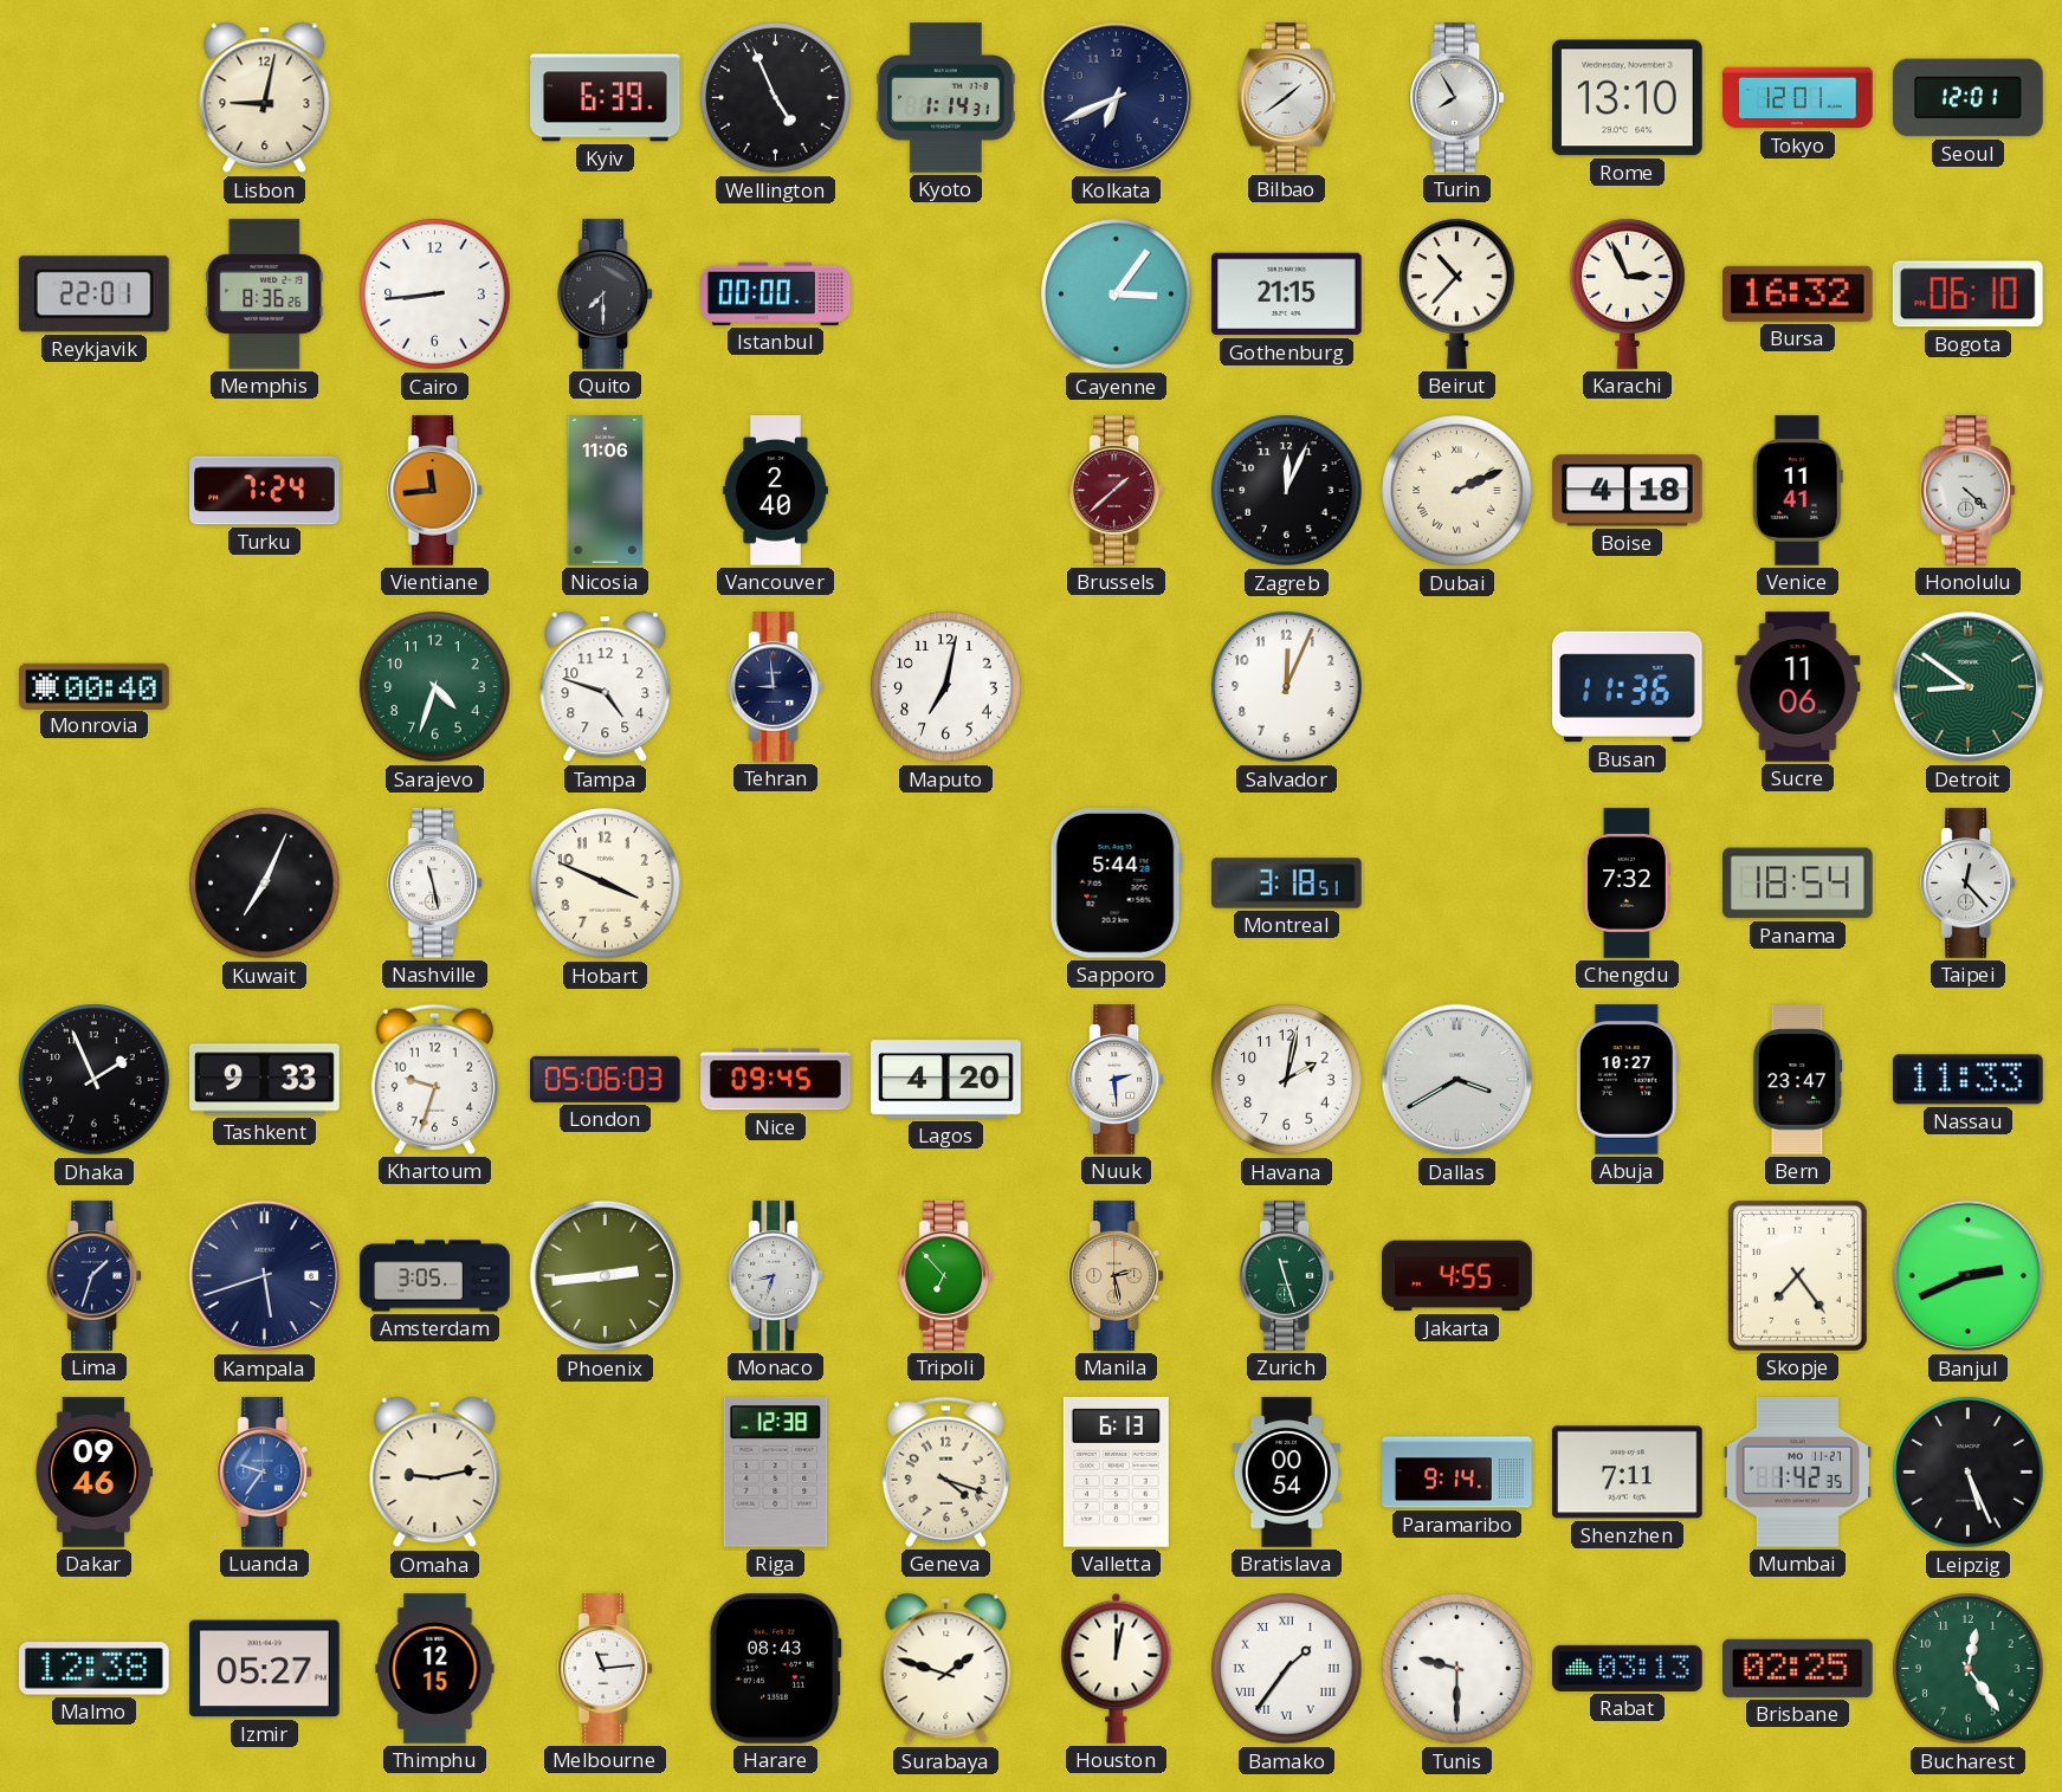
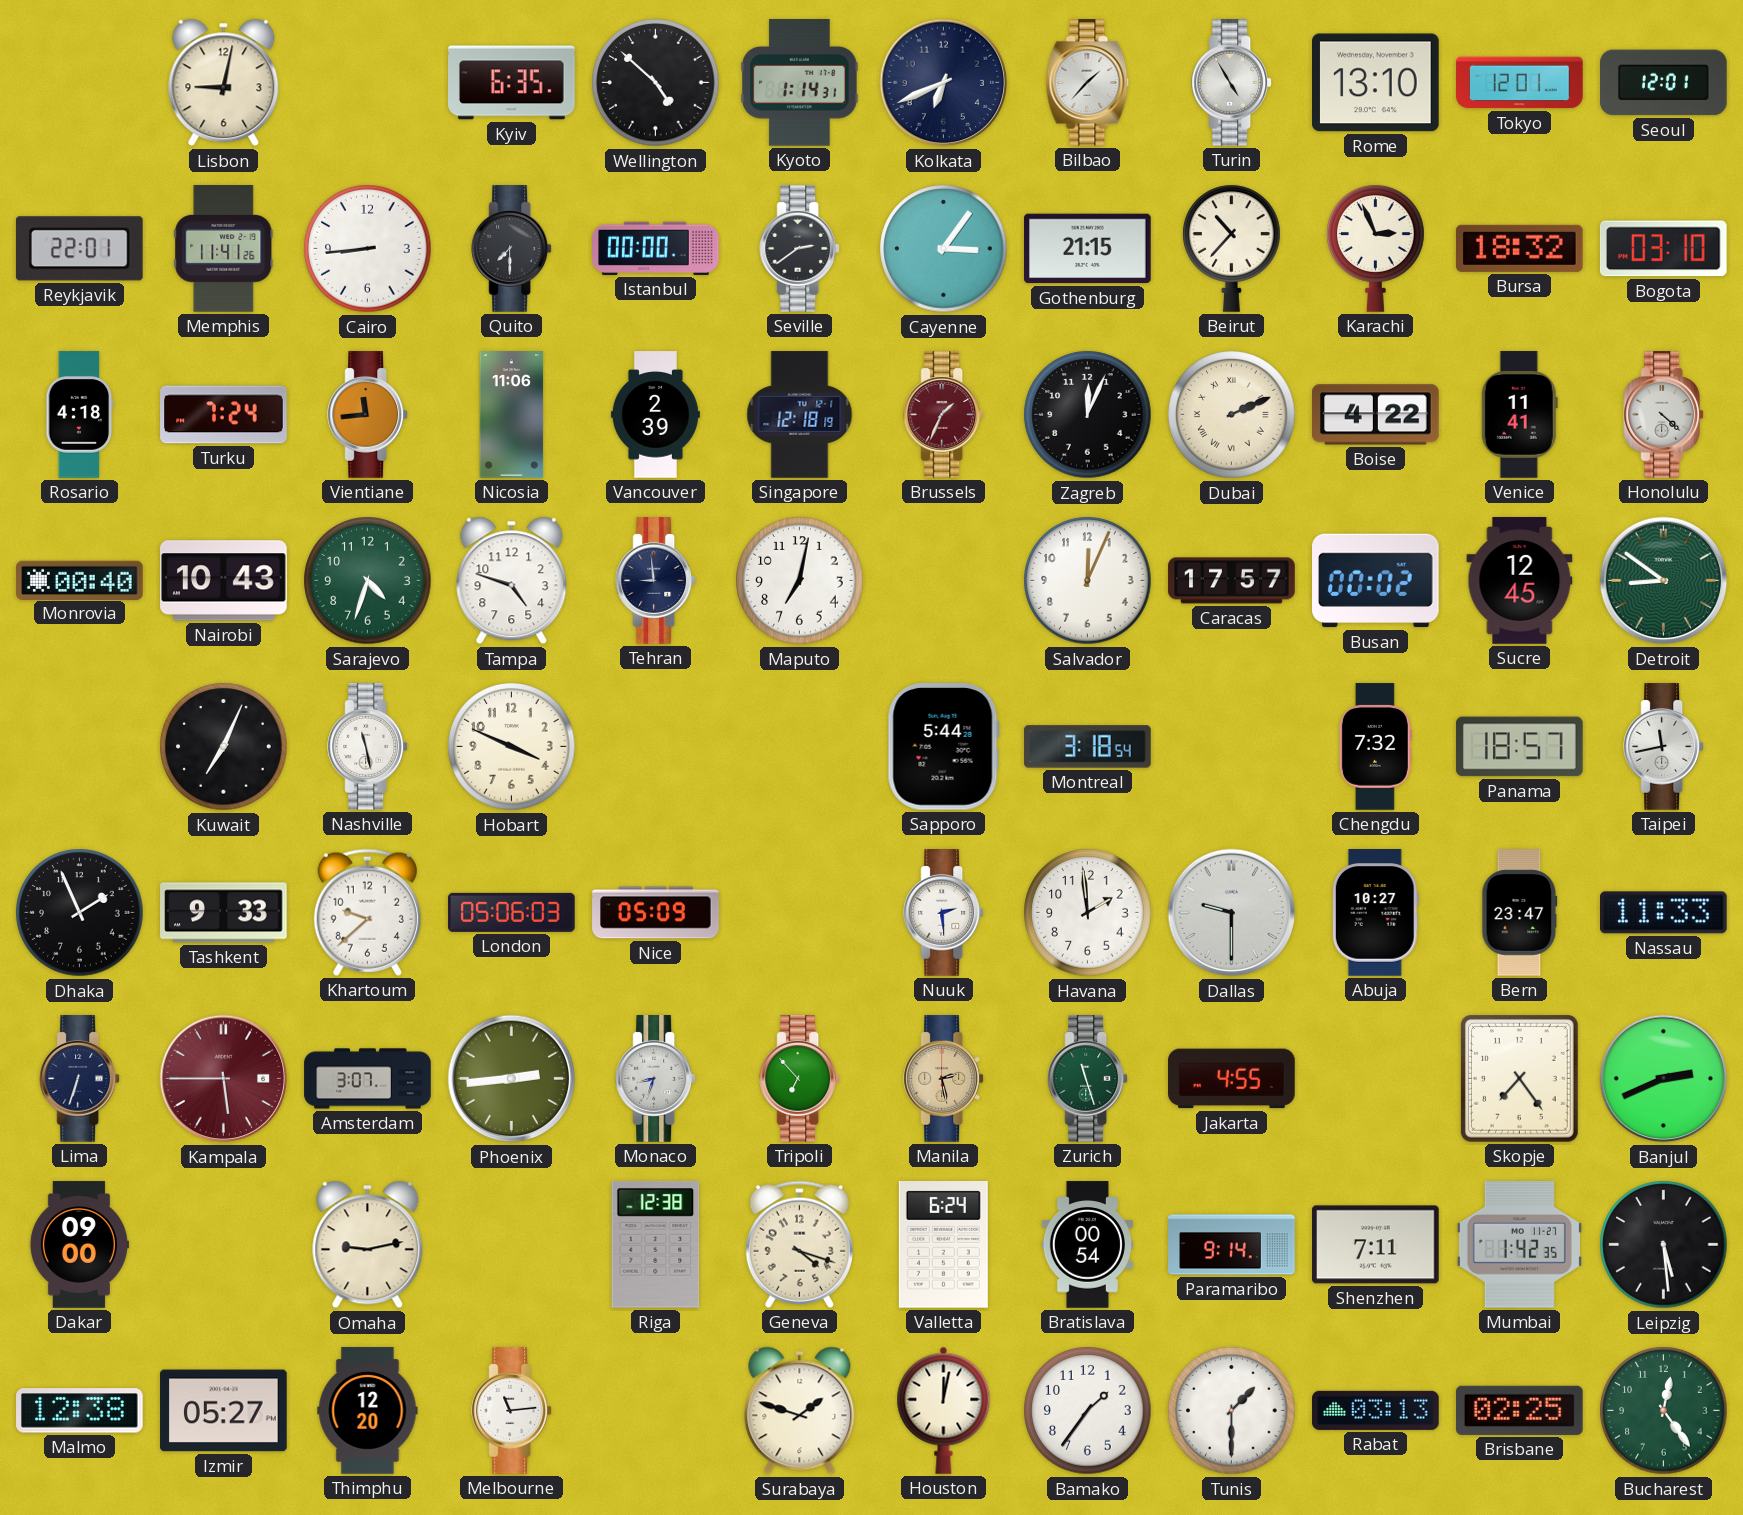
Kyiv: 6:39 -> 6:35
Wellington: 4:56 -> 4:52
Bilbao: 1:39 -> 1:37
Turin: 7:55 -> 4:55
Memphis: 8:36 -> 11:41
Seville: none -> 2:39
Bursa: 16:32 -> 18:32
Bogota: 06:10 -> 03:10
Rosario: none -> 4:18
Vancouver: 2:40 -> 2:39
Singapore: none -> 12:18
Brussels: 1:38 -> 1:34
Boise: 4:18 -> 4:22
Nairobi: none -> 10:43
Caracas: none -> 17:57
Busan: 11:36 -> 00:02
Sucre: 11:06 -> 12:45
Montreal: 3:18:51 -> 3:18:54
Panama: 18:54 -> 18:57
Taipei: 12:23 -> 11:43
Khartoum: 9:33 -> 9:38
Nice: 09:45 -> 05:09
Lagos: 4:20 -> none
Havana: 2:02 -> 1:59
Dallas: 3:40 -> 9:30
Lima: 1:33 -> 6:33
Kampala: 5:42 -> 5:45
Kampala dial: navy -> burgundy
Amsterdam: 3:05 -> 3:07
Dakar: 09:46 -> 09:00
Luanda: 9:36 -> none
Valletta: 6:13 -> 6:24
Leipzig: 5:26 -> 5:29
Thimphu: 12:15 -> 12:20
Harare: 08:43 -> none
Bamako numerals: Roman -> Arabic
Tunis: 9:30 -> 1:30
